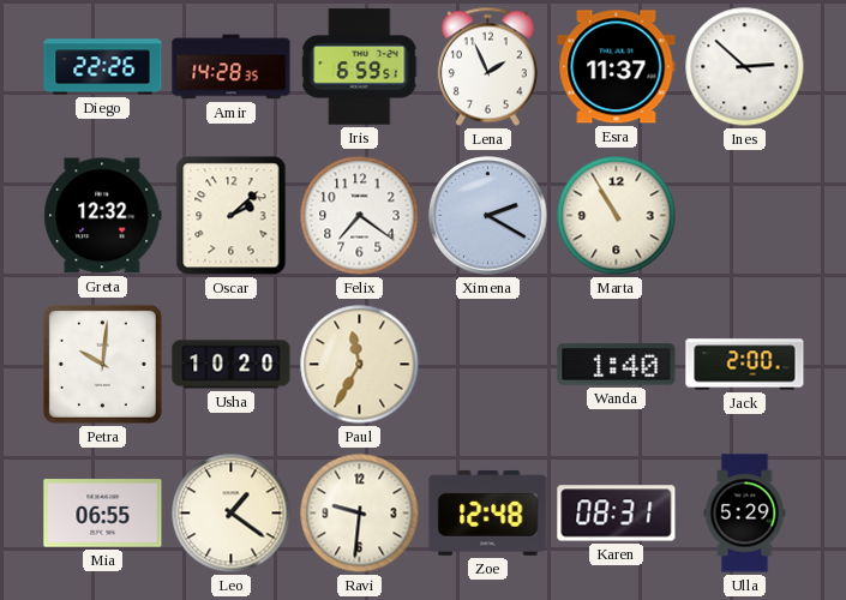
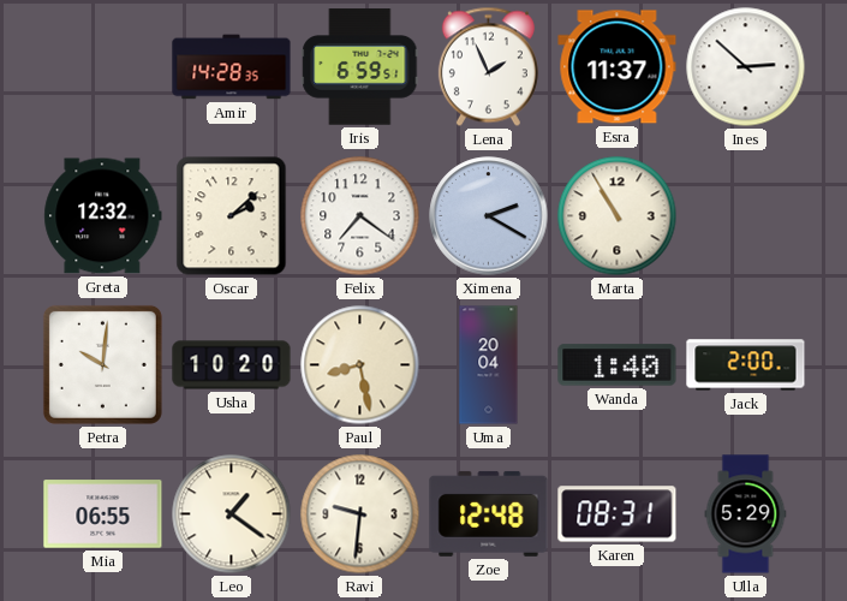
Diego: 22:26 -> none
Paul: 11:35 -> 8:28
Uma: none -> 20:04
